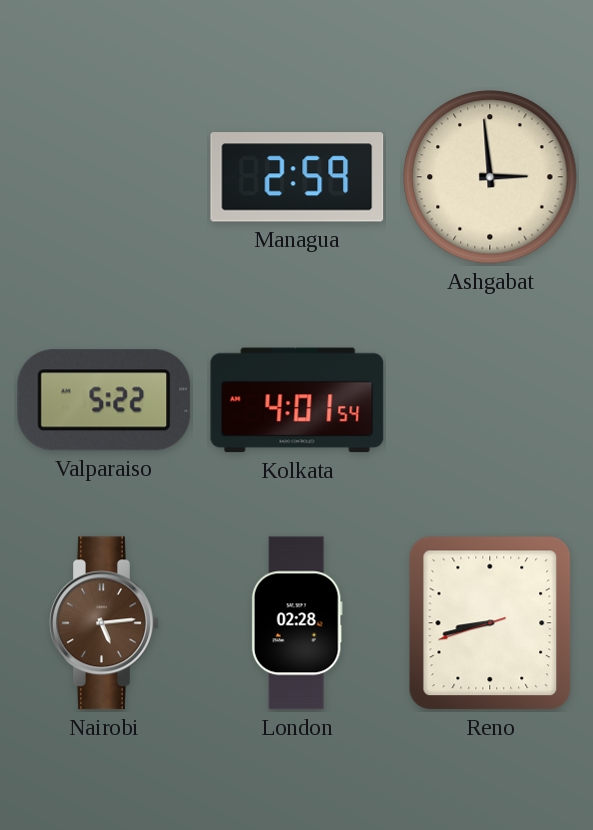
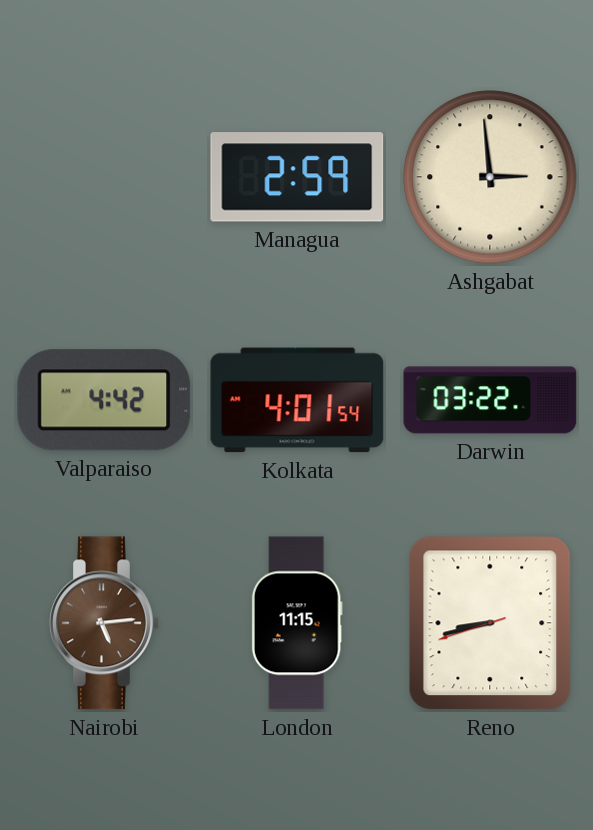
Valparaiso: 5:22 -> 4:42
Darwin: none -> 03:22
London: 02:28 -> 11:15
